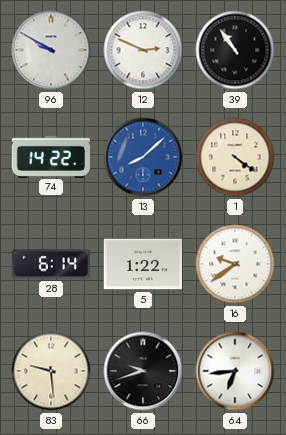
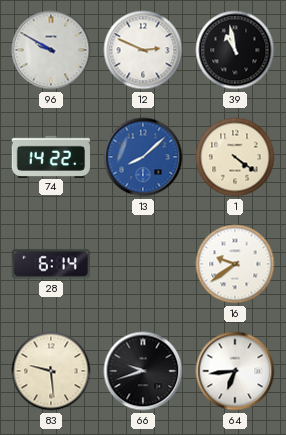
39: 10:54 -> 10:58
5: 1:22 -> none
